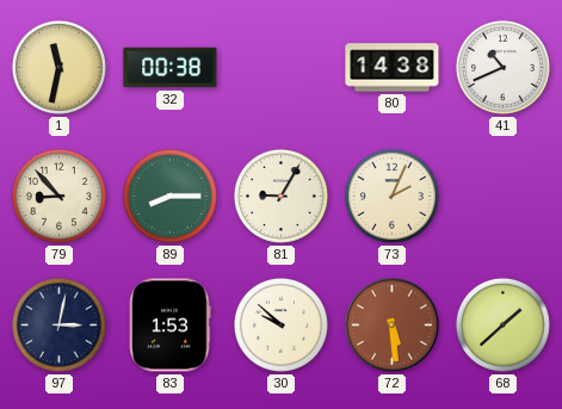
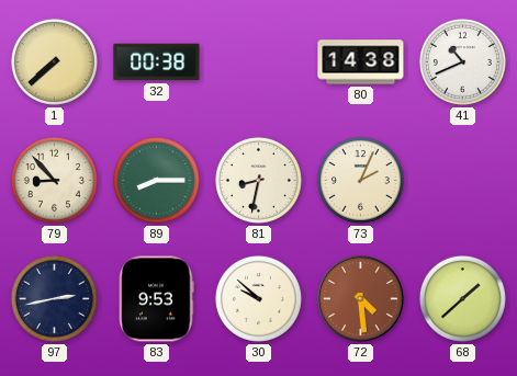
1: 11:32 -> 7:38
81: 9:05 -> 8:32
97: 3:02 -> 2:43
83: 1:53 -> 9:53
72: 5:29 -> 4:29
